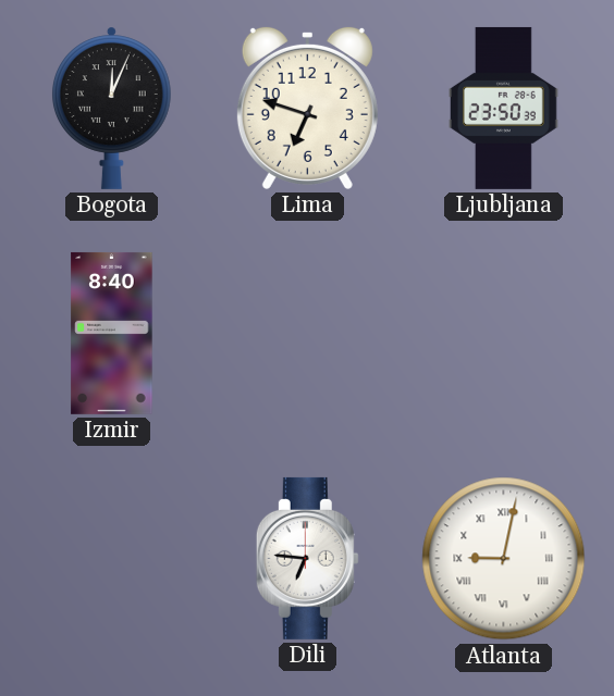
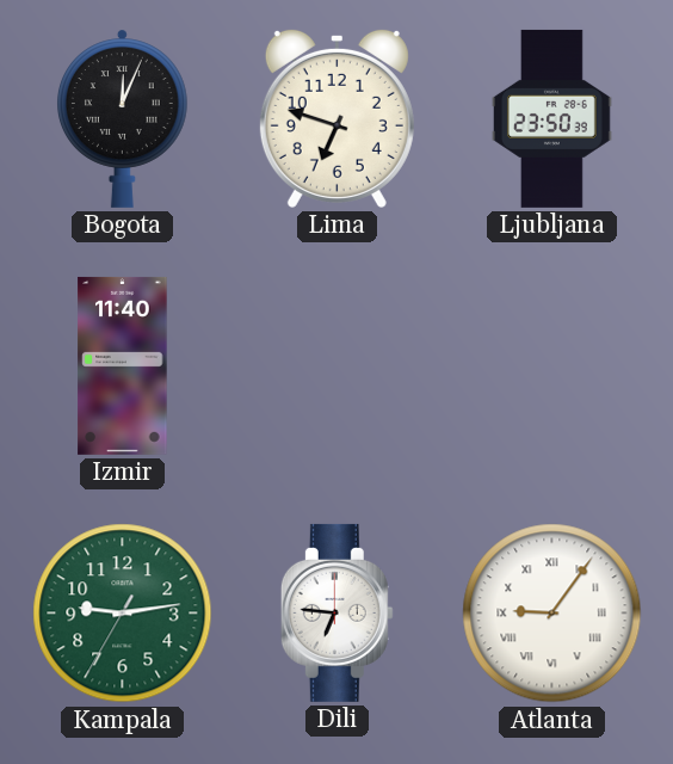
Izmir: 8:40 -> 11:40
Kampala: none -> 9:13
Atlanta: 9:02 -> 9:06
